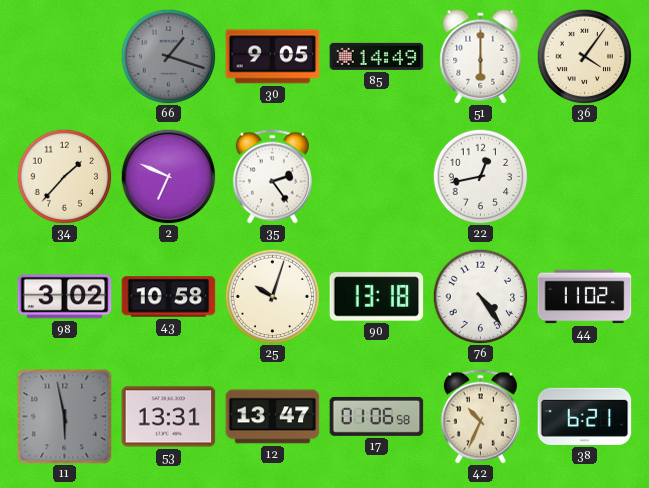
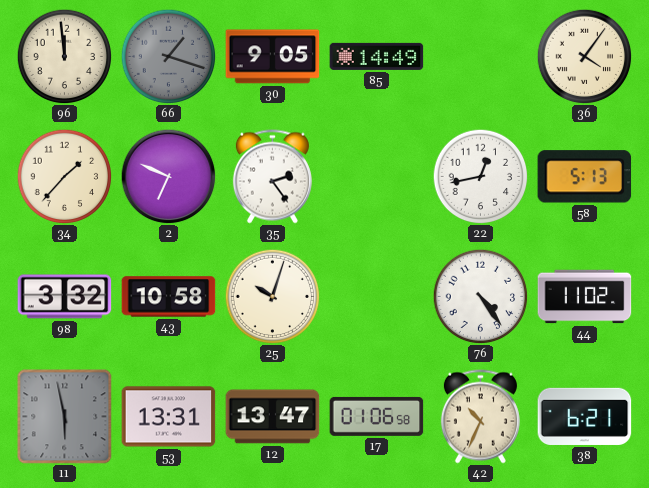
96: none -> 11:59
51: 6:00 -> none
58: none -> 5:13
98: 3:02 -> 3:32
90: 13:18 -> none
